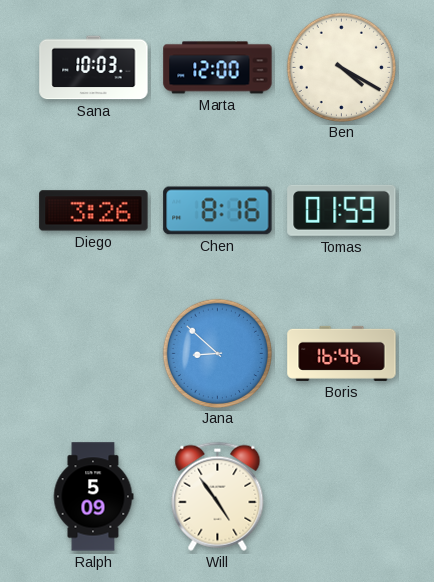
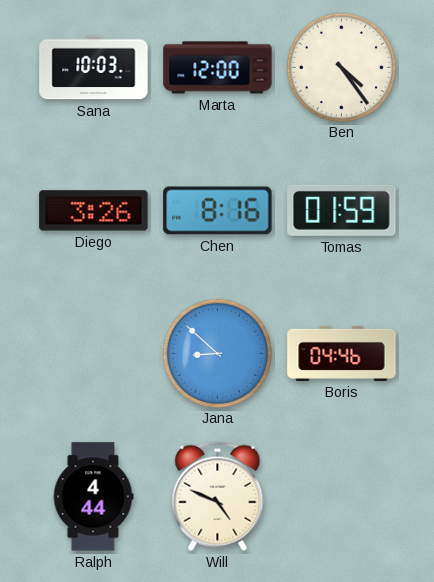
Ben: 4:20 -> 4:24
Boris: 16:46 -> 04:46
Ralph: 5:09 -> 4:44
Will: 4:54 -> 4:49
